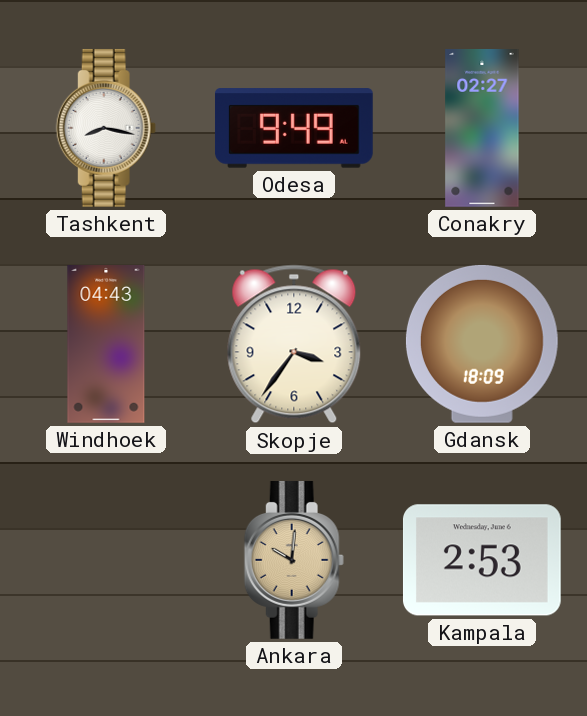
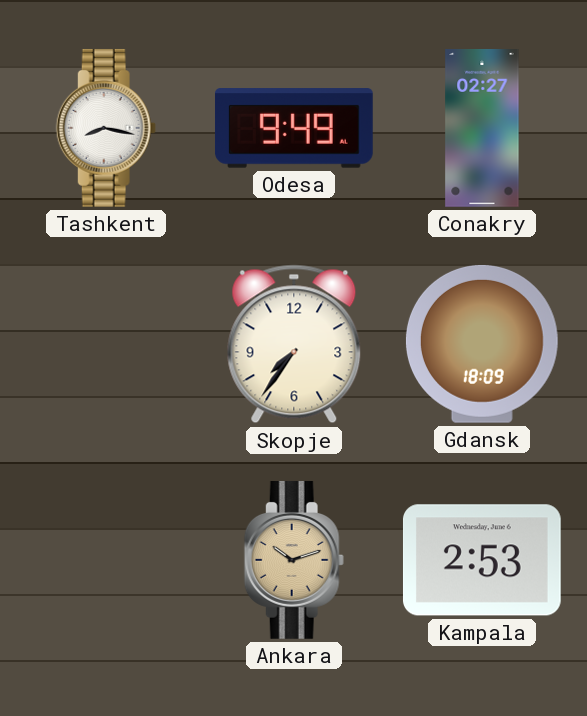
Windhoek: 04:43 -> none
Skopje: 3:36 -> 7:36
Ankara: 10:01 -> 10:12
